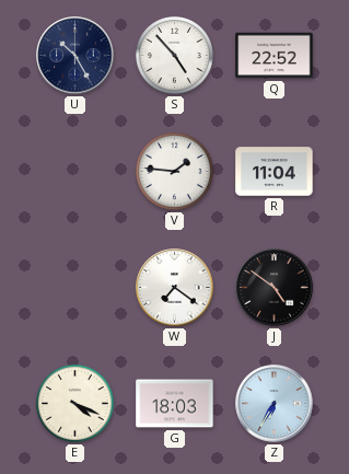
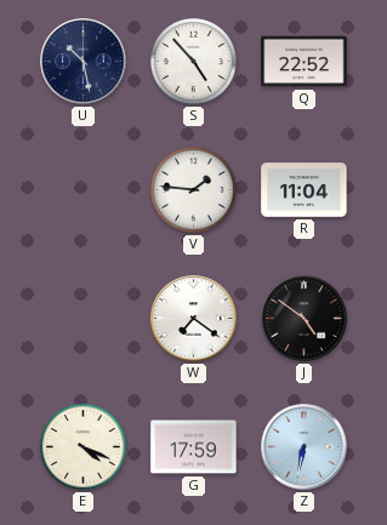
U: 10:25 -> 10:28
G: 18:03 -> 17:59
Z: 6:35 -> 6:32
